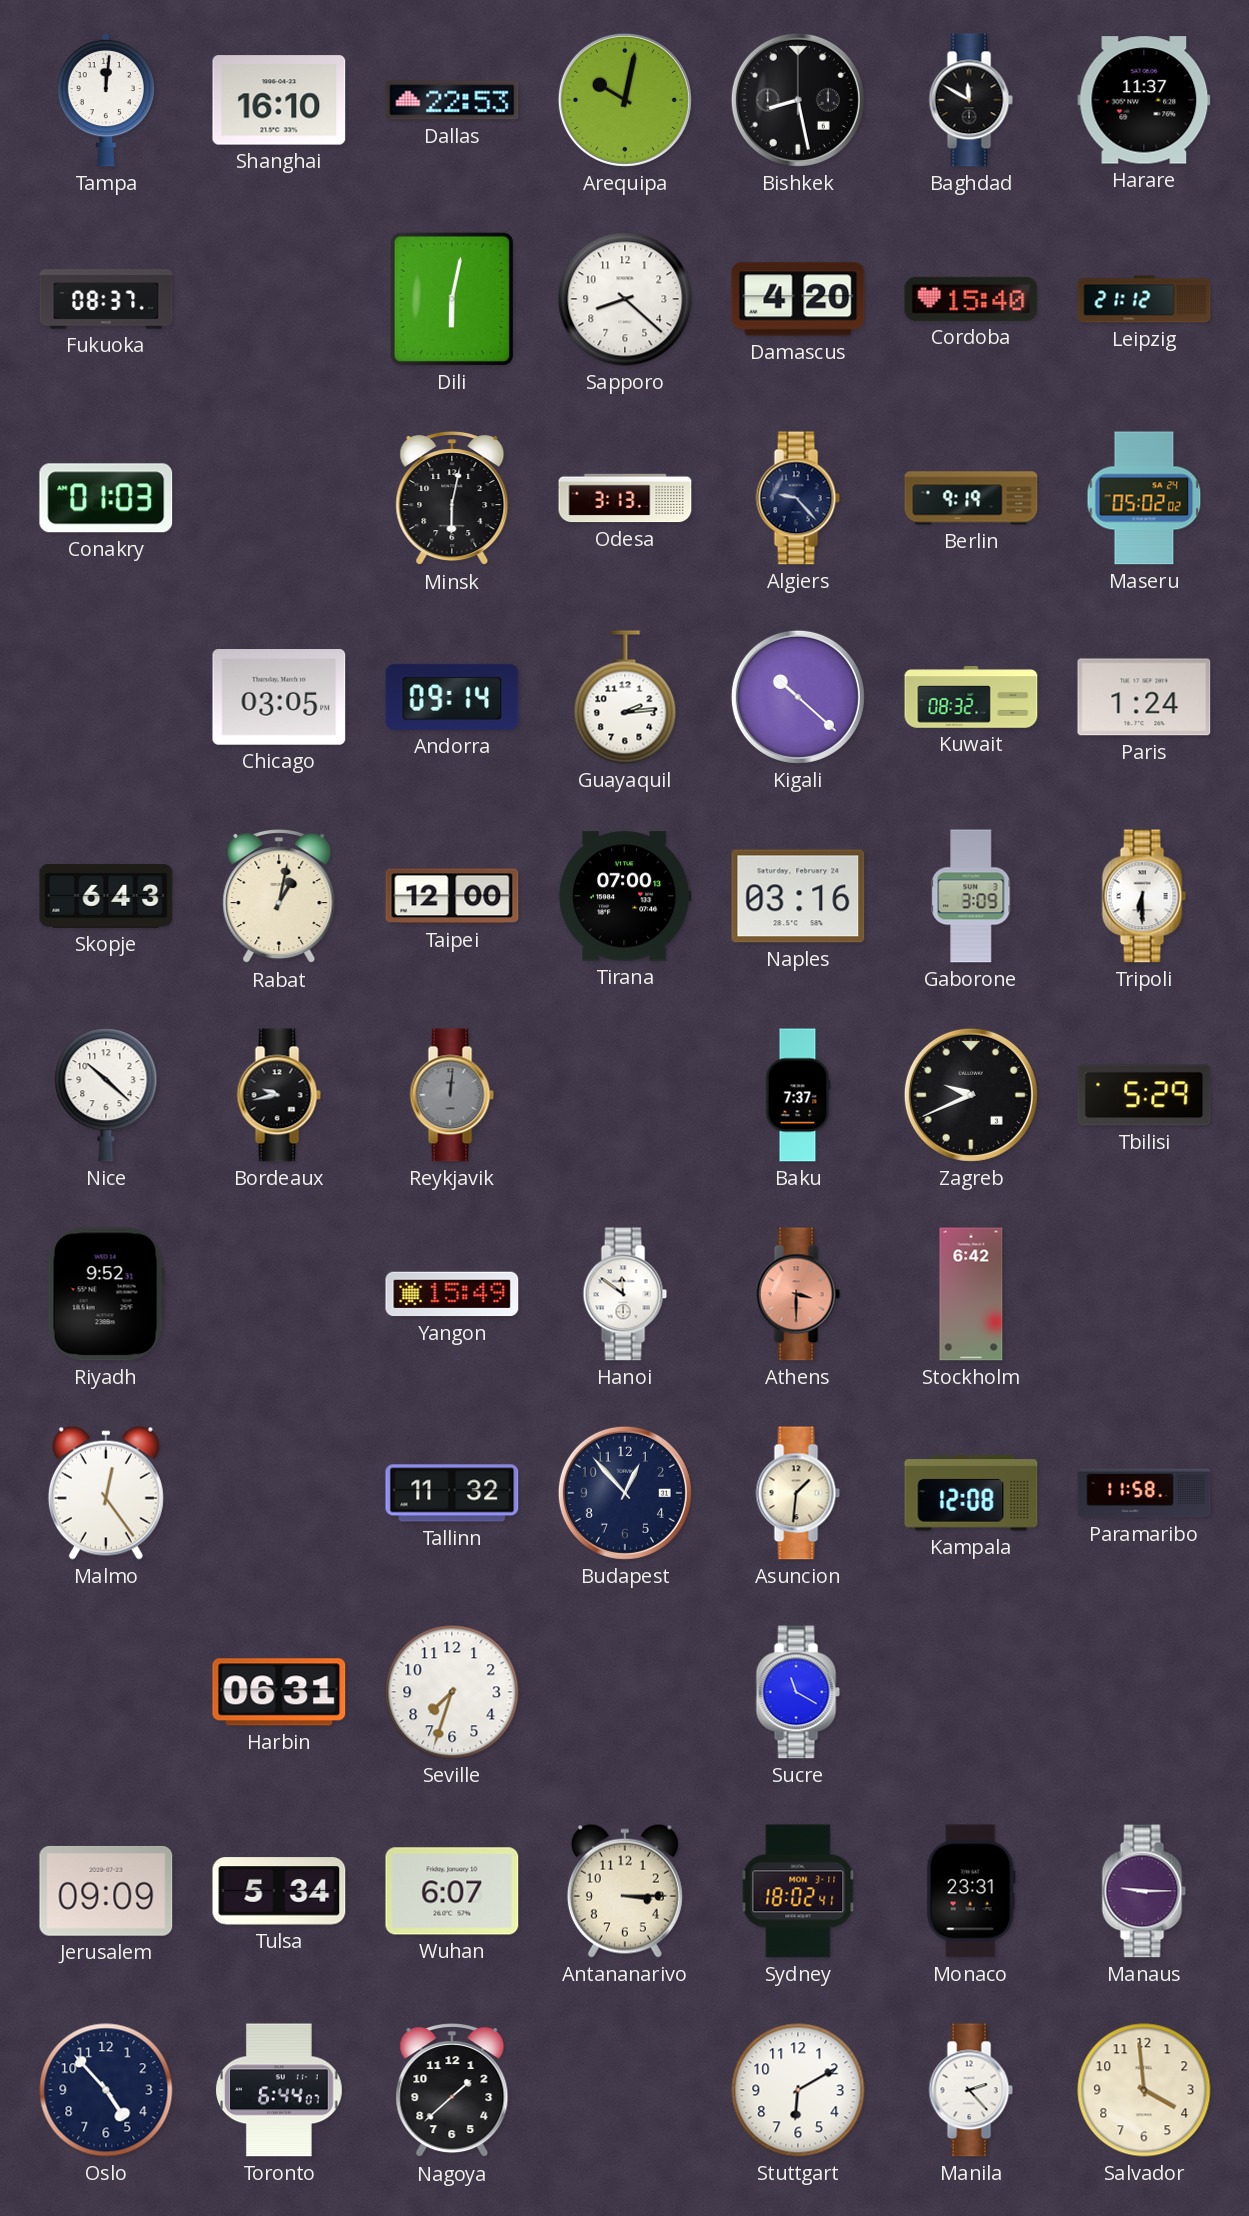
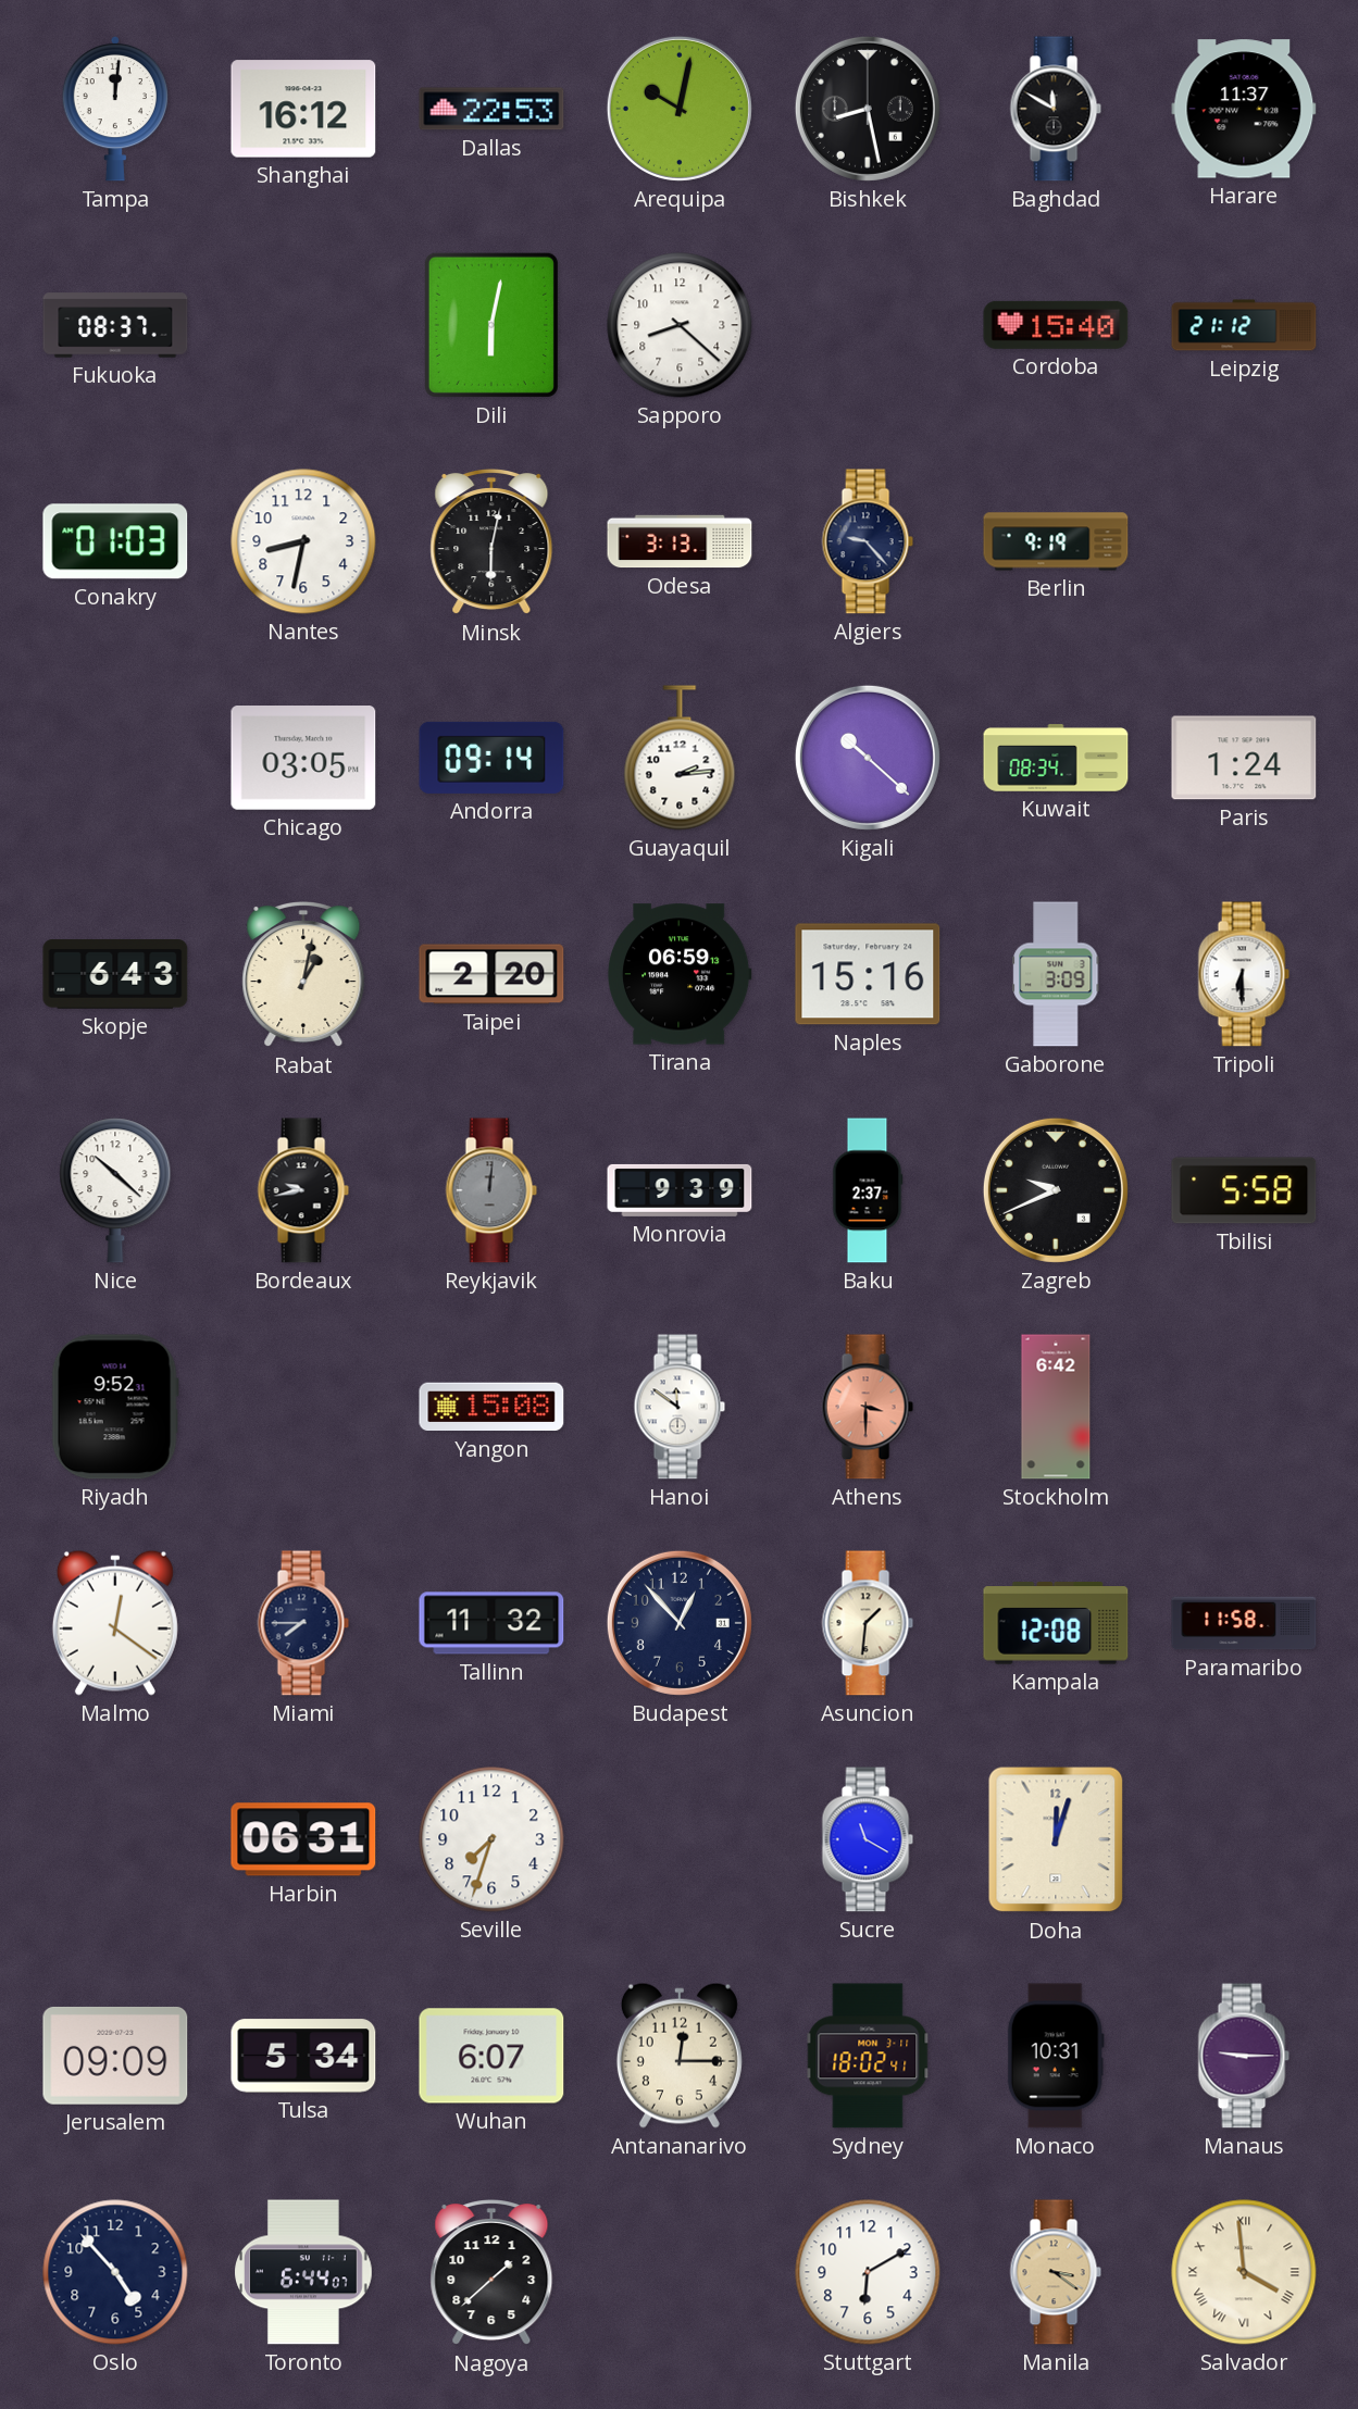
Shanghai: 16:10 -> 16:12
Damascus: 4:20 -> none
Nantes: none -> 8:32
Maseru: 05:02 -> none
Kuwait: 08:32 -> 08:34
Taipei: 12:00 -> 2:20
Tirana: 07:00 -> 06:59
Naples: 03:16 -> 15:16
Monrovia: none -> 9:39
Baku: 7:37 -> 2:37
Tbilisi: 5:29 -> 5:58
Yangon: 15:49 -> 15:08
Malmo: 12:24 -> 12:21
Miami: none -> 7:45
Doha: none -> 12:03
Antananarivo: 3:15 -> 12:15
Monaco: 23:31 -> 10:31
Manila: 2:23 -> 3:21
Manila dial: white -> champagne
Salvador numerals: Arabic -> Roman
